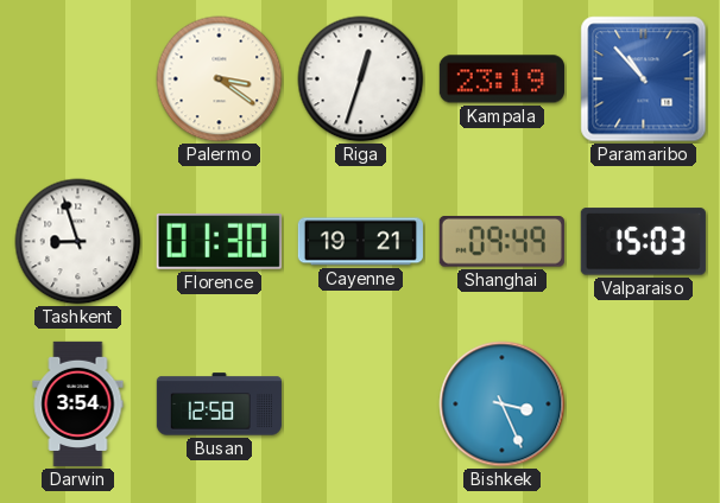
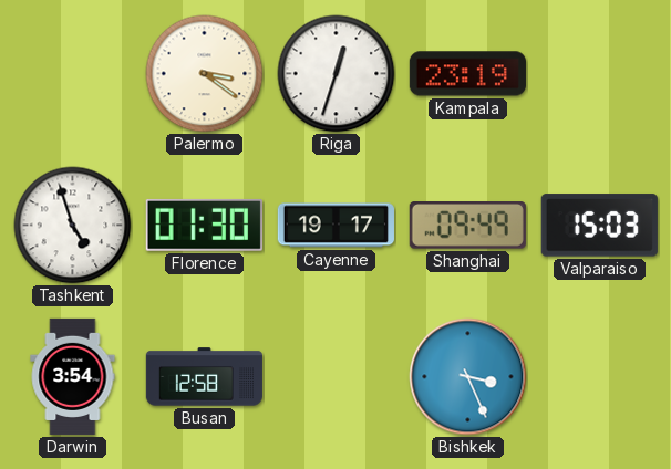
Paramaribo: 10:53 -> none
Tashkent: 8:57 -> 4:57
Cayenne: 19:21 -> 19:17
